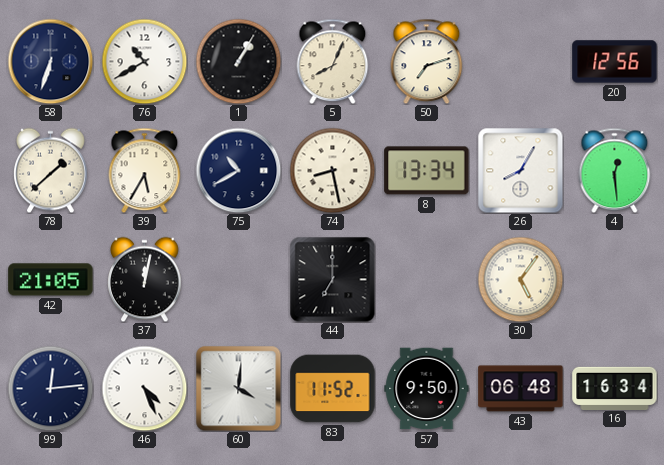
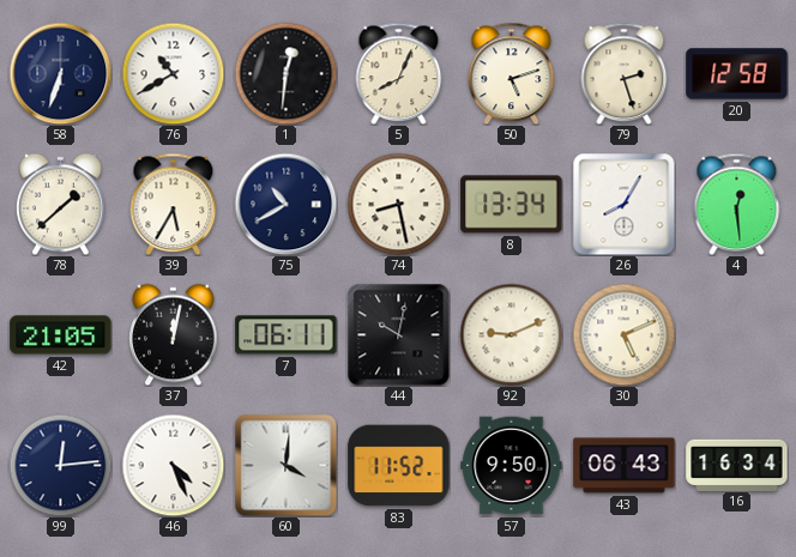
1: 1:05 -> 12:31
50: 7:12 -> 5:12
79: none -> 2:27
20: 12:56 -> 12:58
7: none -> 06:11
44: 7:00 -> 10:02
92: none -> 9:11
30: 5:06 -> 5:11
43: 06:48 -> 06:43
